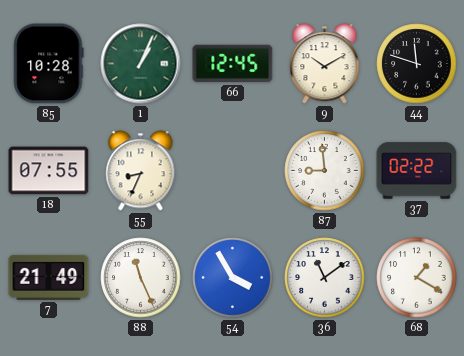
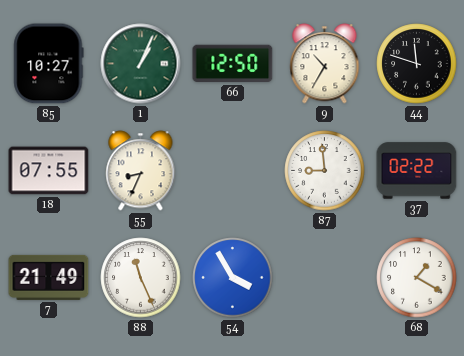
85: 10:28 -> 10:27
66: 12:45 -> 12:50
9: 10:10 -> 10:35
36: 11:09 -> none
